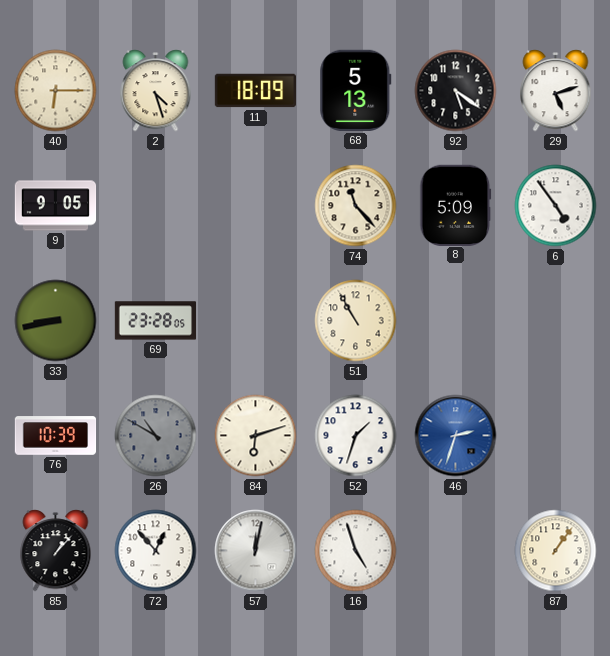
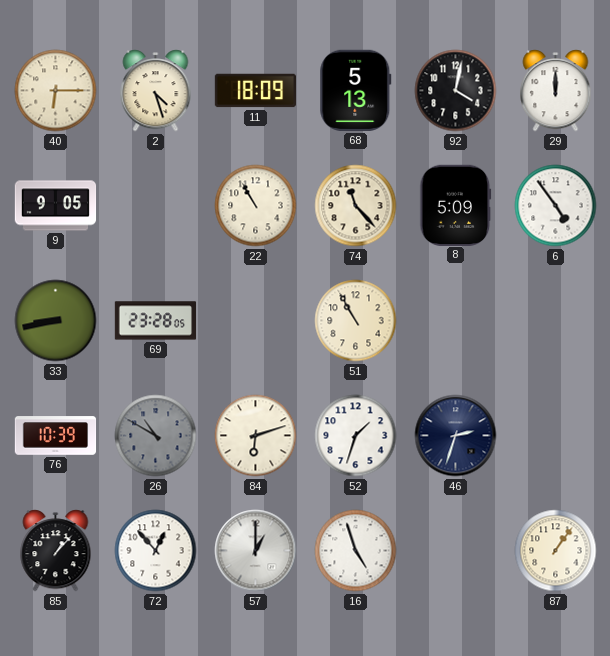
92: 5:21 -> 4:02
29: 5:12 -> 12:00
22: none -> 10:55
46 dial: blue -> navy
57: 12:02 -> 1:00
